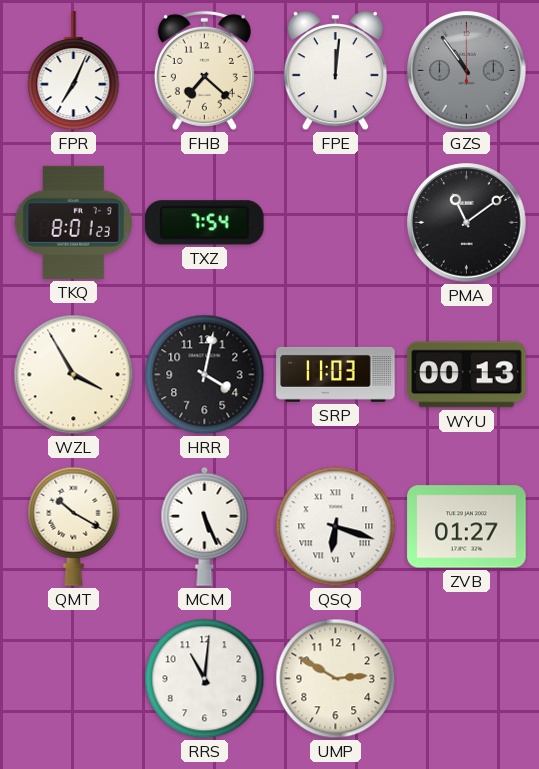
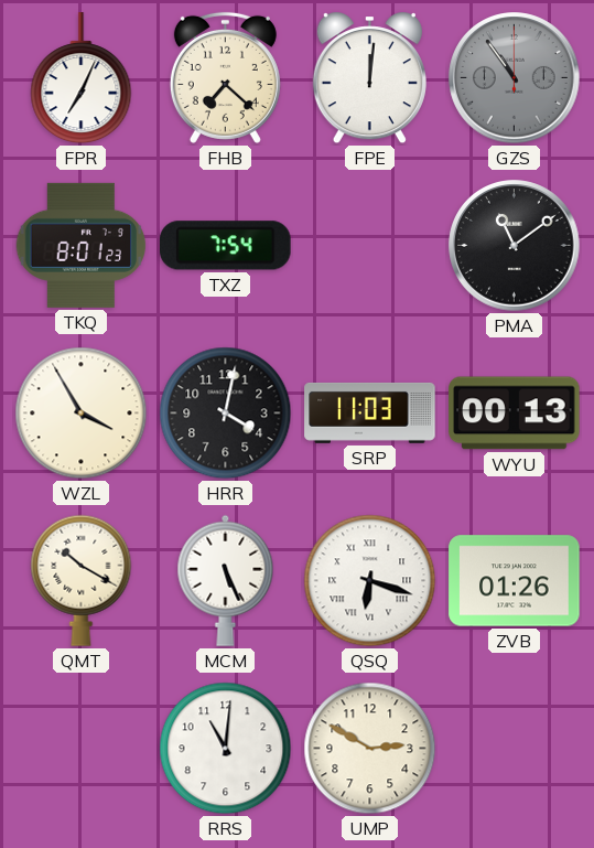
ZVB: 01:27 -> 01:26
